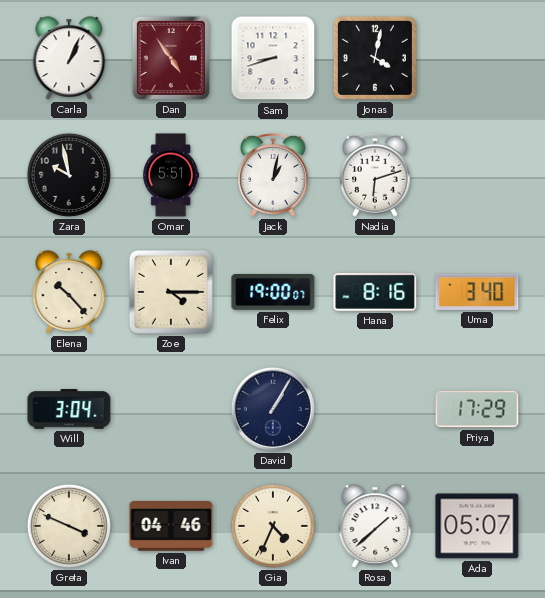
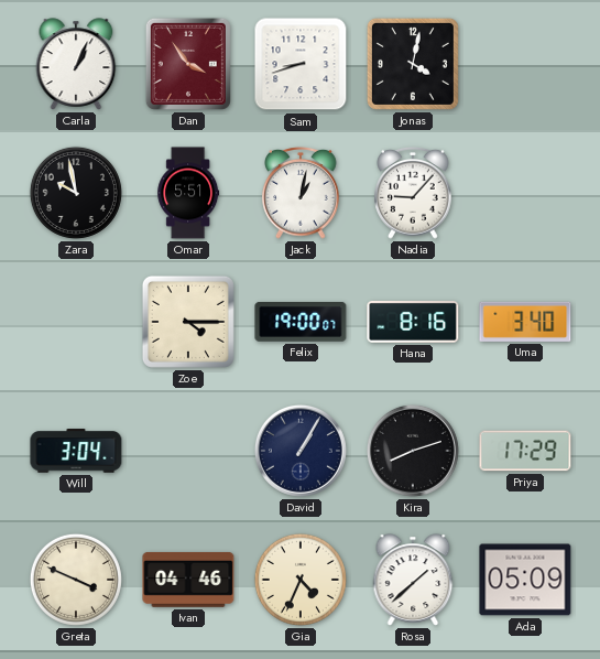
Dan: 4:54 -> 3:54
Nadia: 6:12 -> 9:07
Elena: 10:23 -> none
Kira: none -> 8:12
Ada: 05:07 -> 05:09
